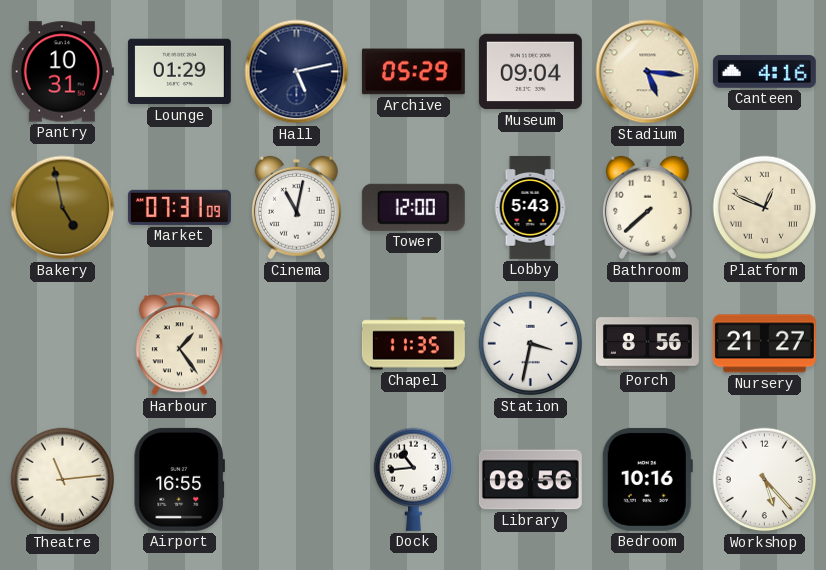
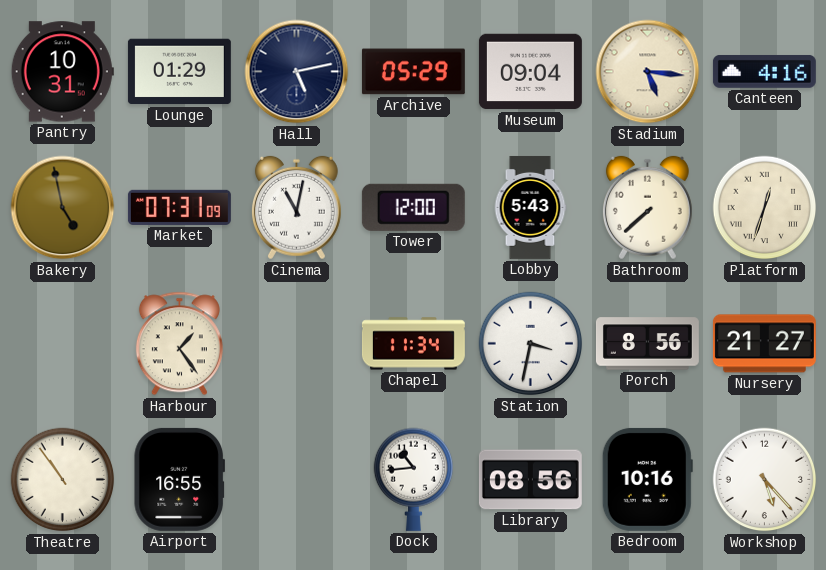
Platform: 12:49 -> 12:33
Chapel: 11:35 -> 11:34
Theatre: 11:14 -> 10:54
